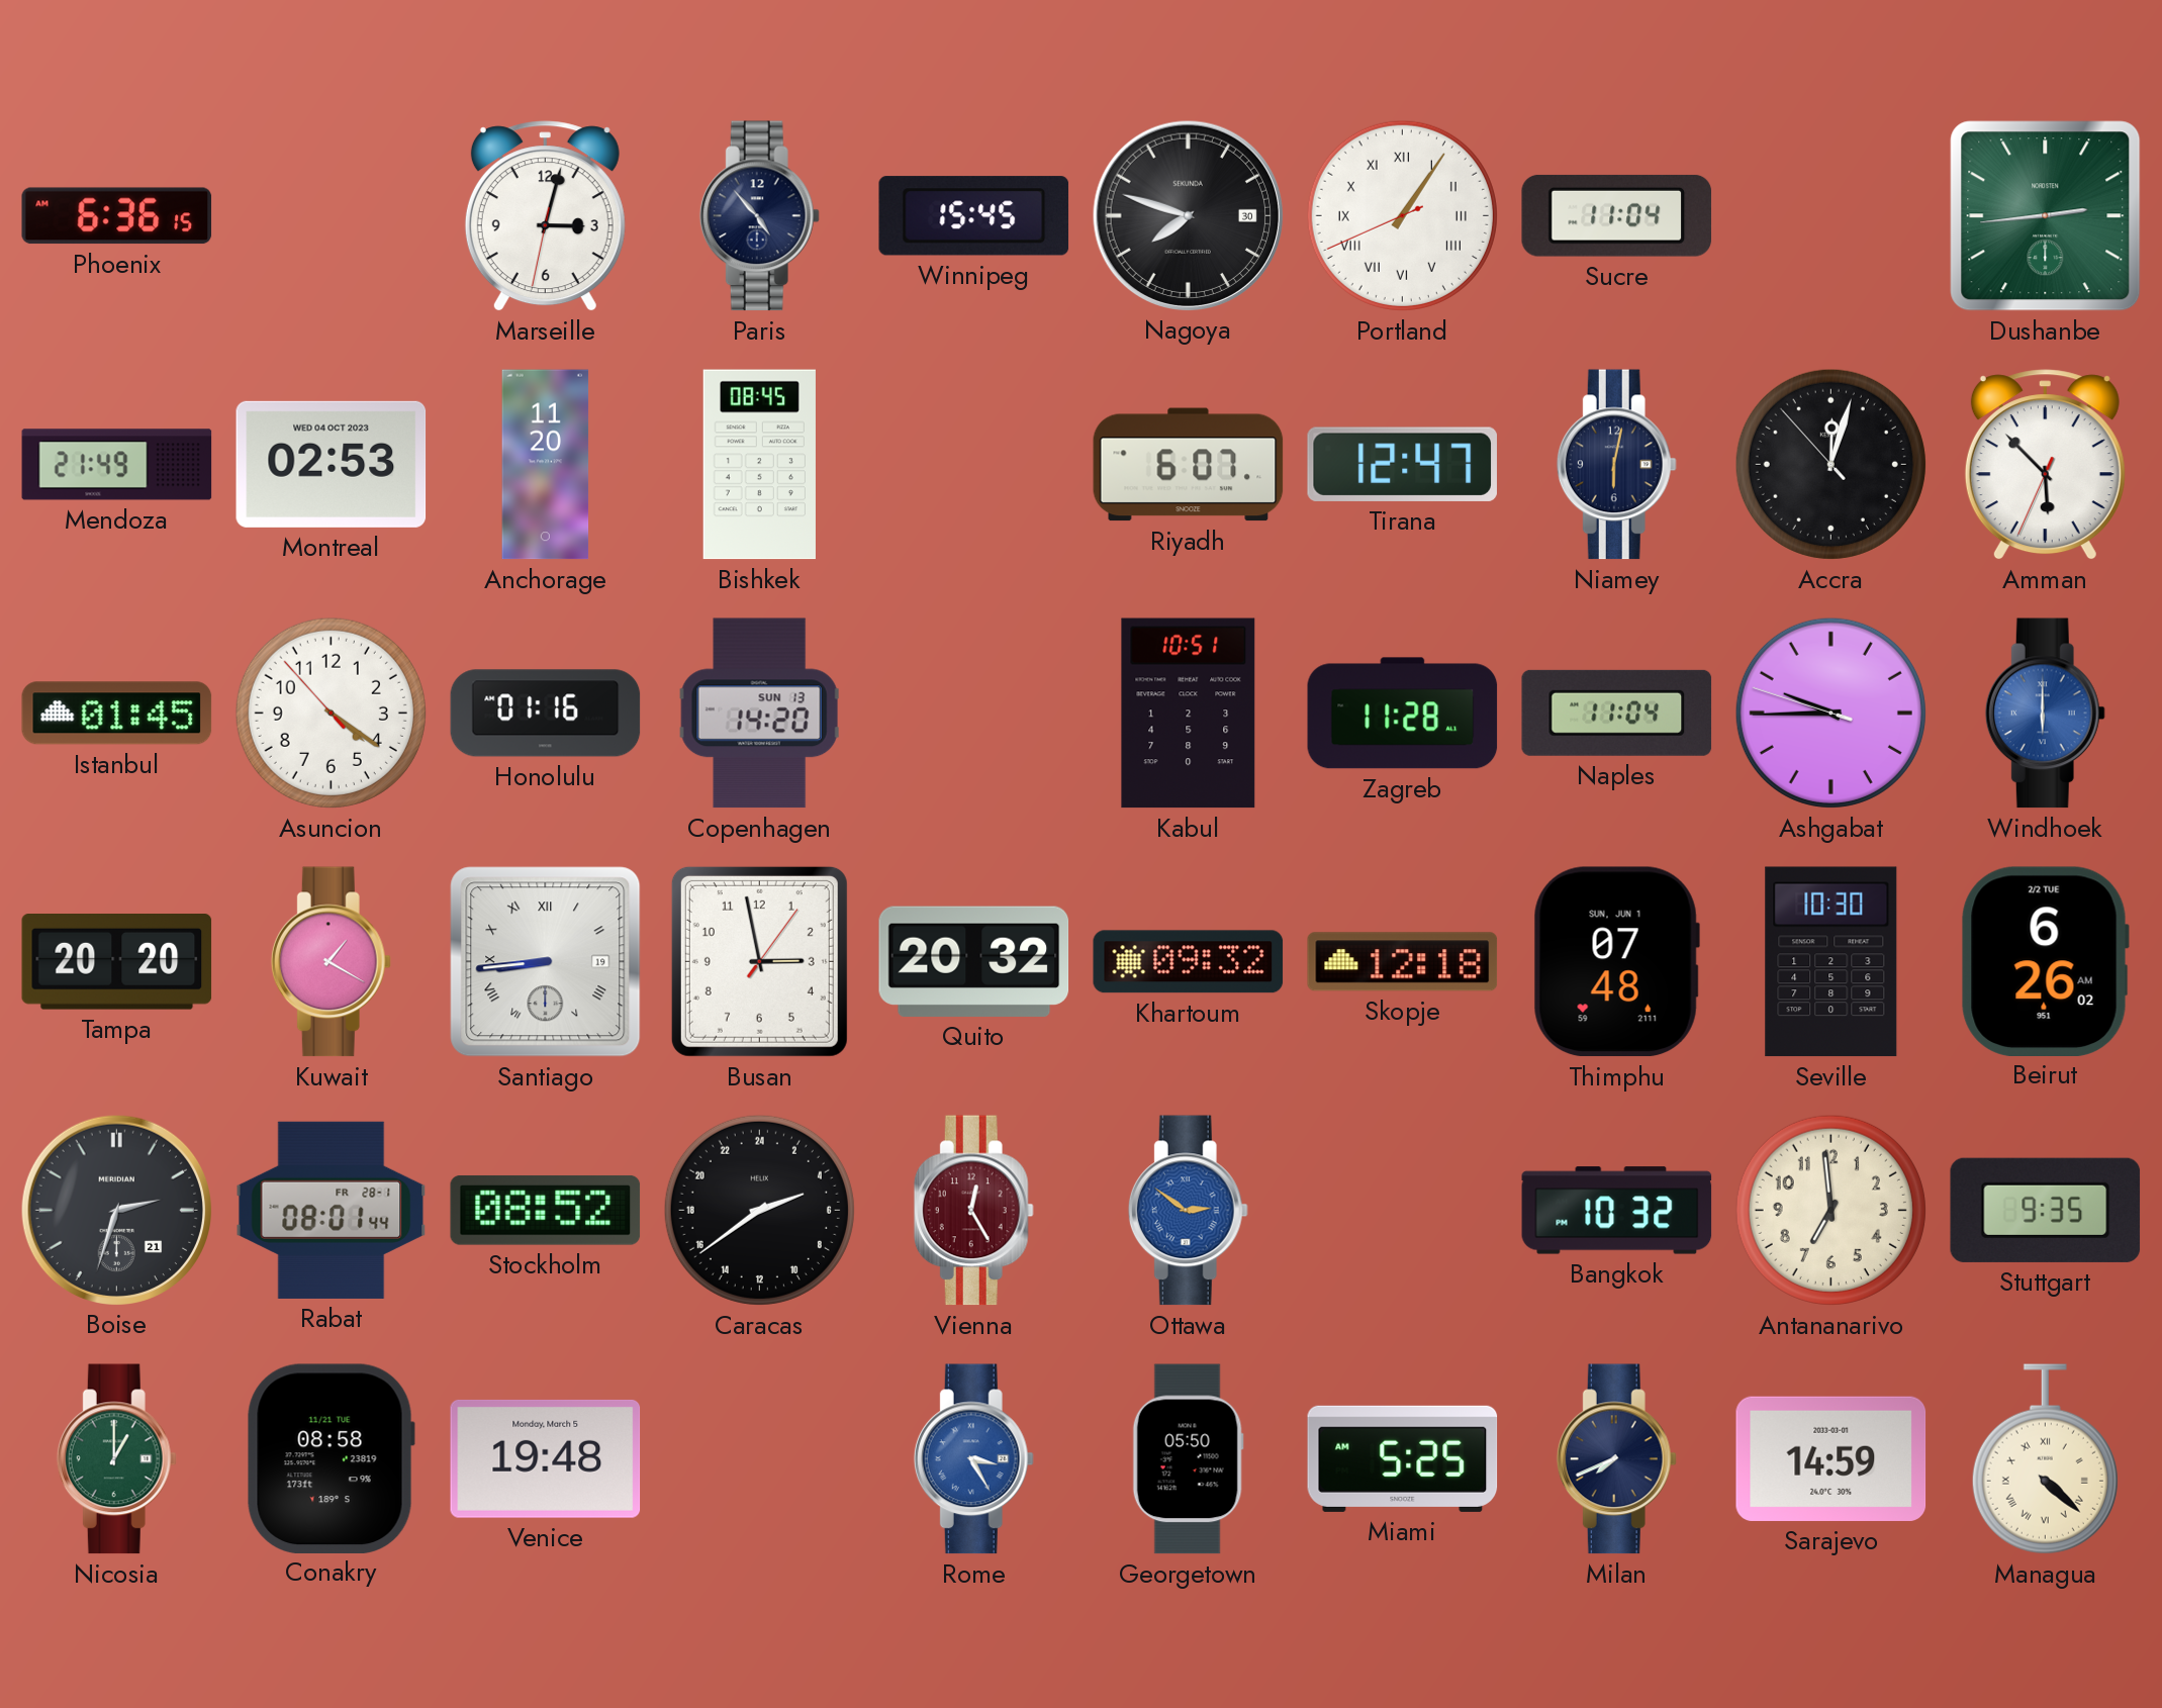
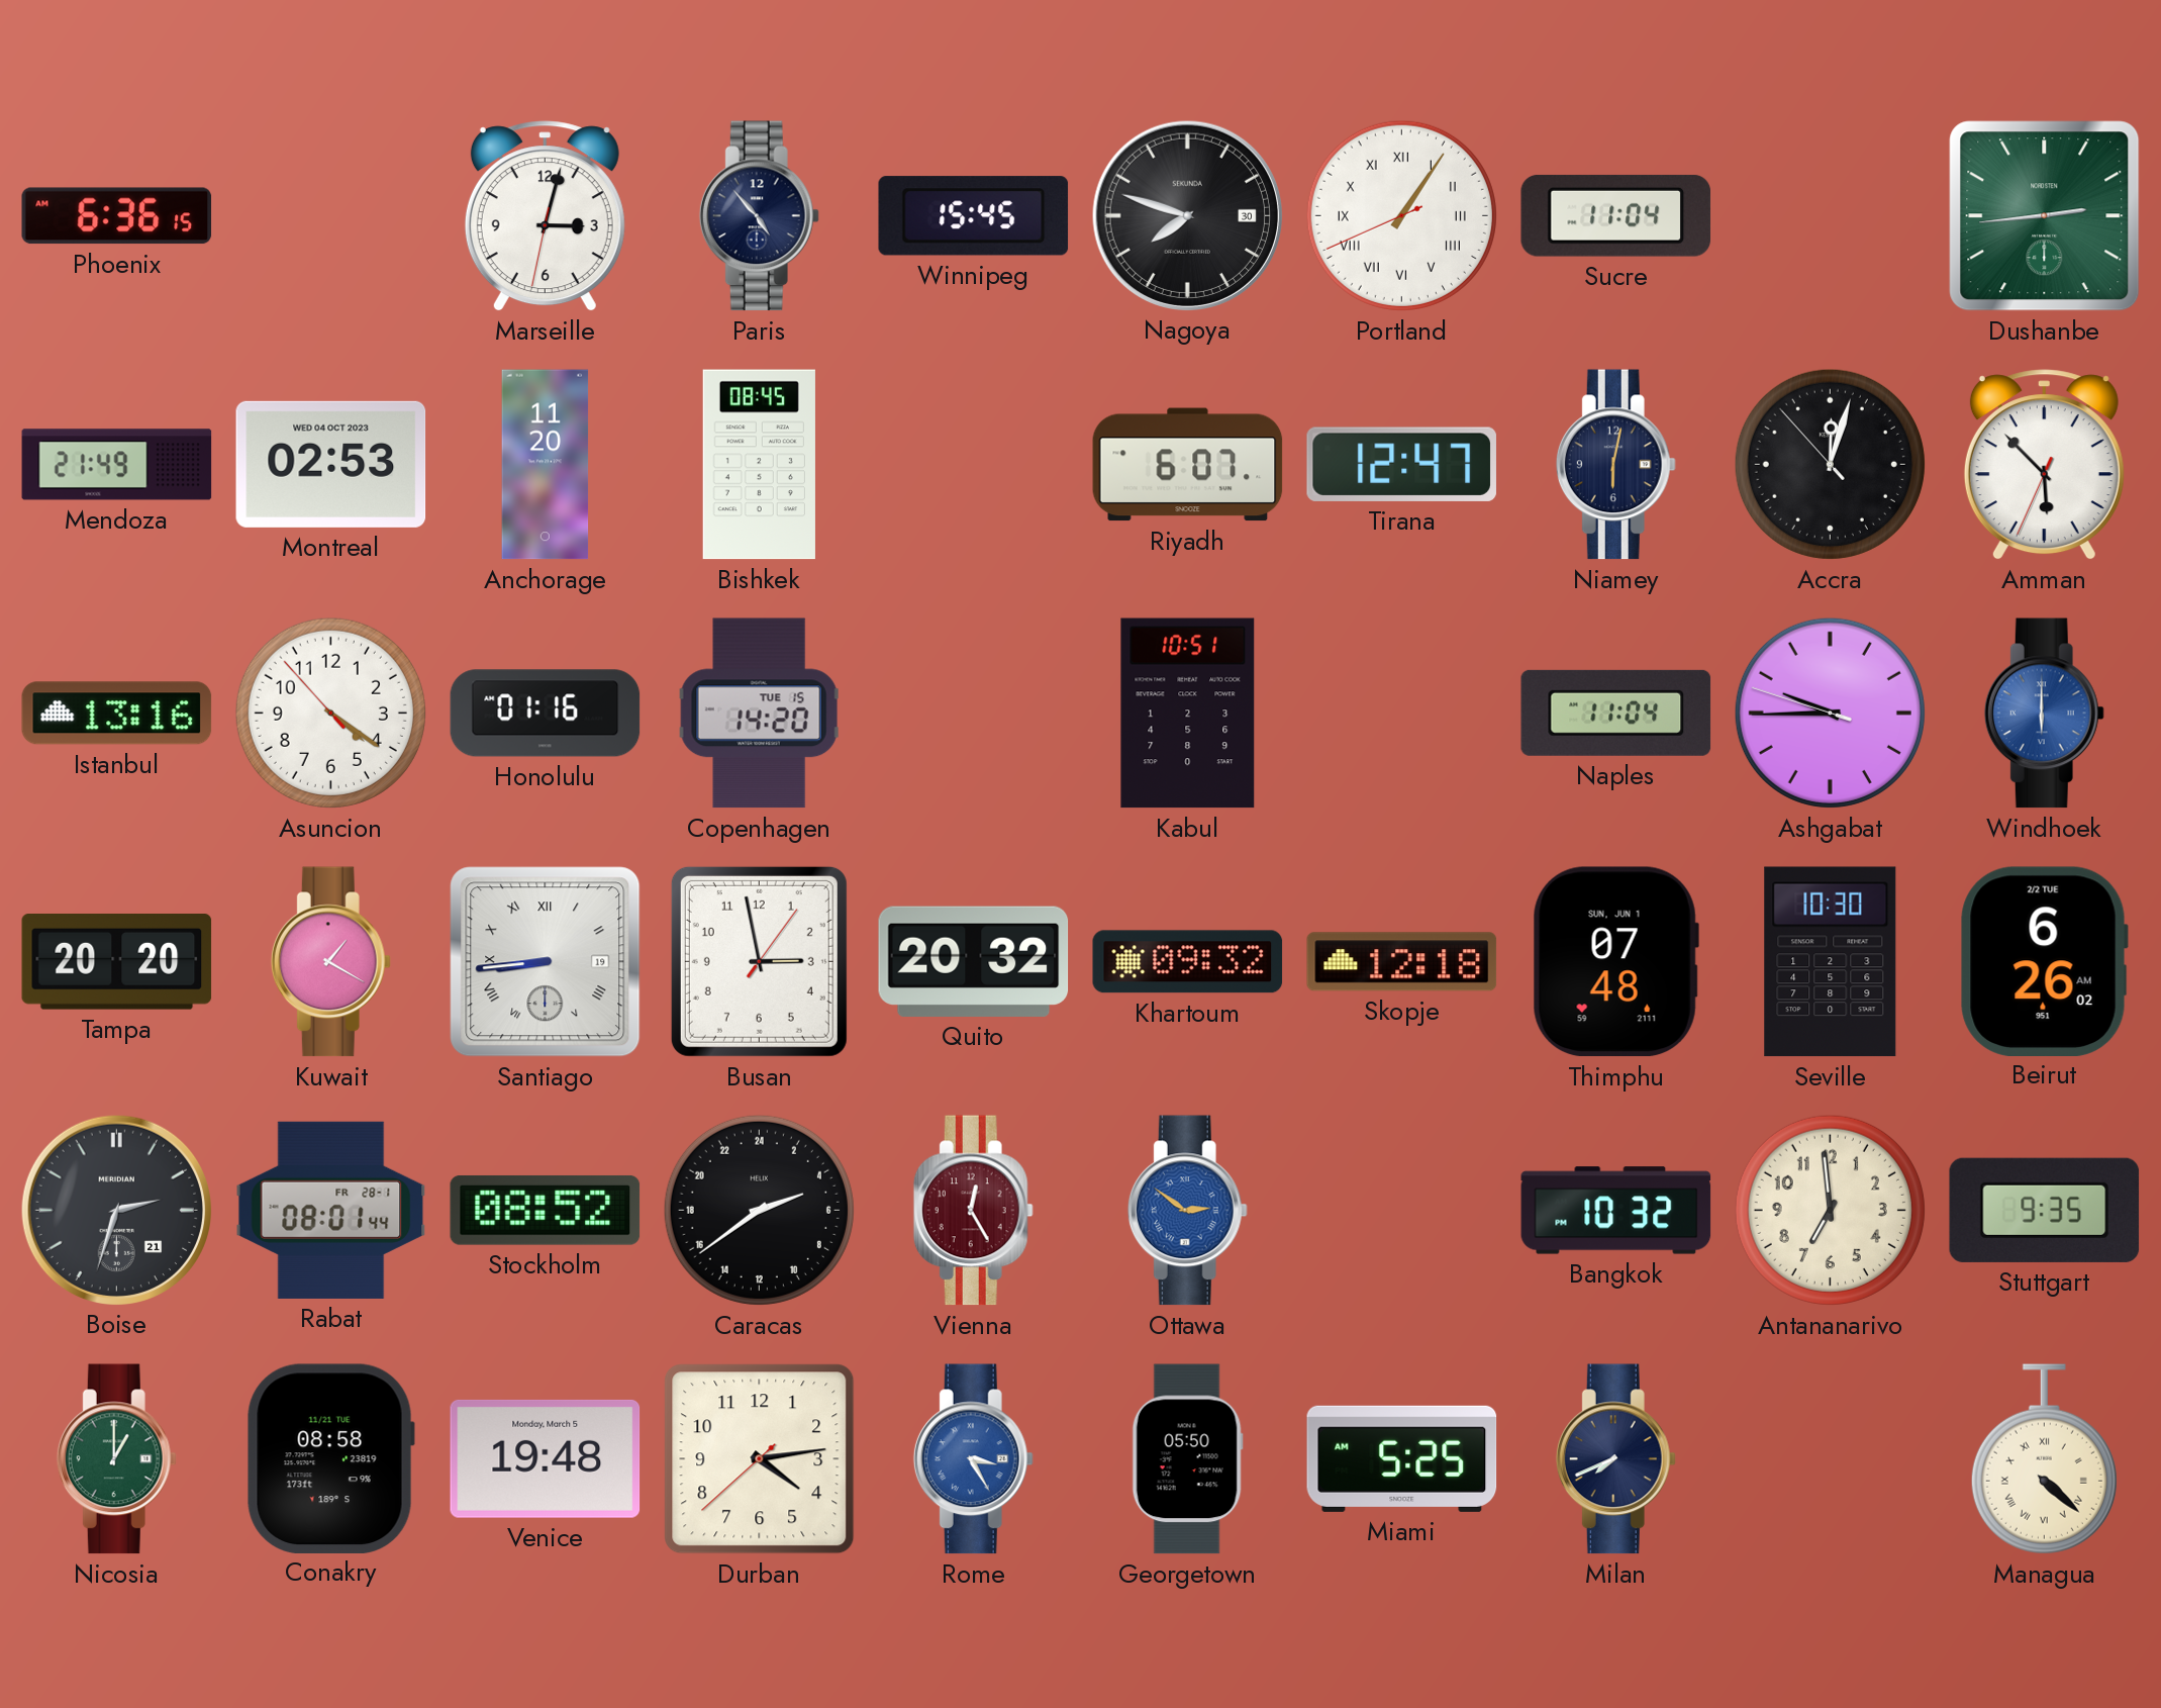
Istanbul: 01:45 -> 13:16
Copenhagen date: SUN 13 -> TUE 15
Zagreb: 11:28 -> none
Durban: none -> 4:13
Sarajevo: 14:59 -> none
